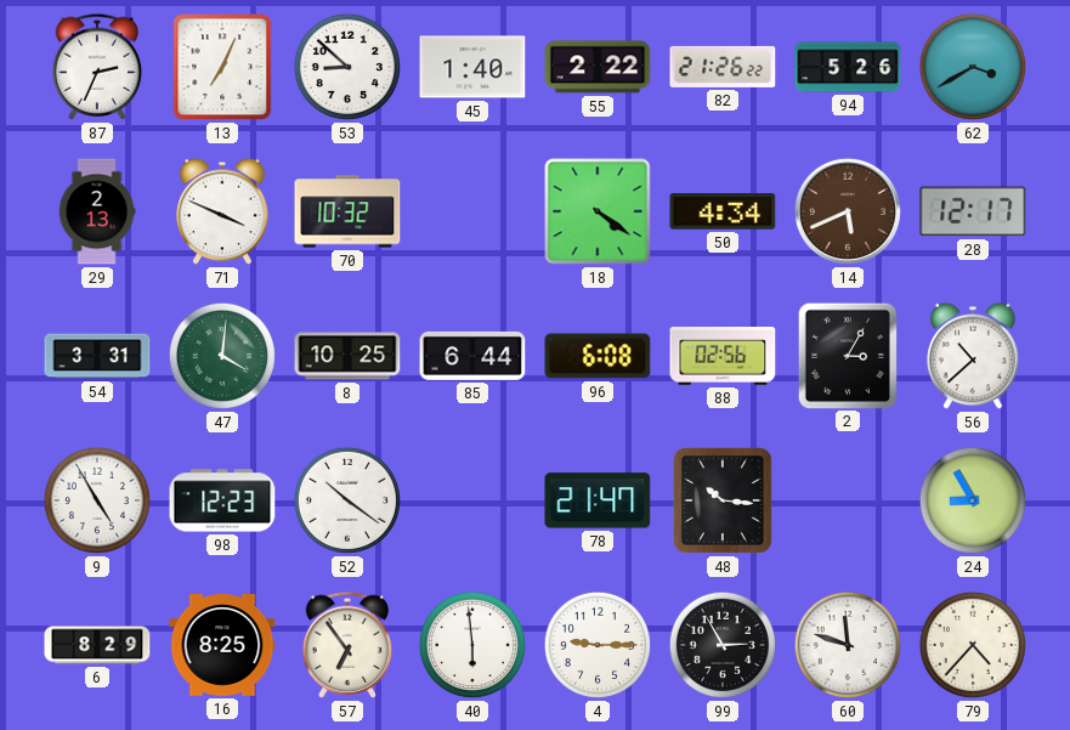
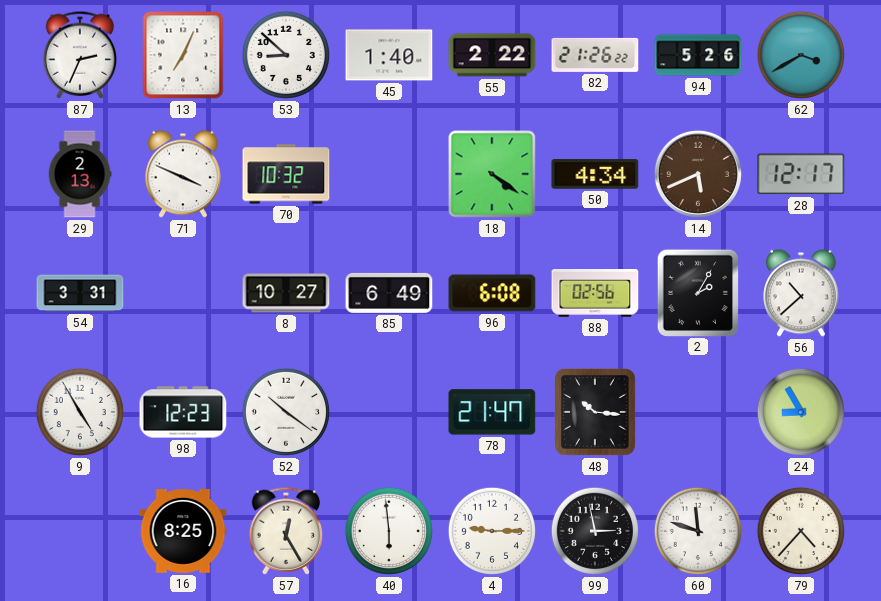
47: 4:01 -> none
8: 10:25 -> 10:27
85: 6:44 -> 6:49
2: 3:05 -> 2:05
6: 8:29 -> none
57: 6:54 -> 12:25
99: 2:55 -> 2:58
